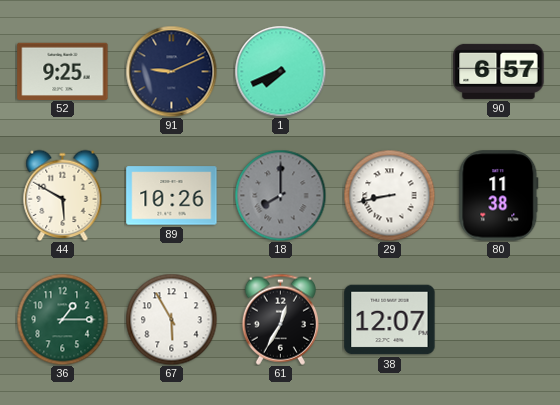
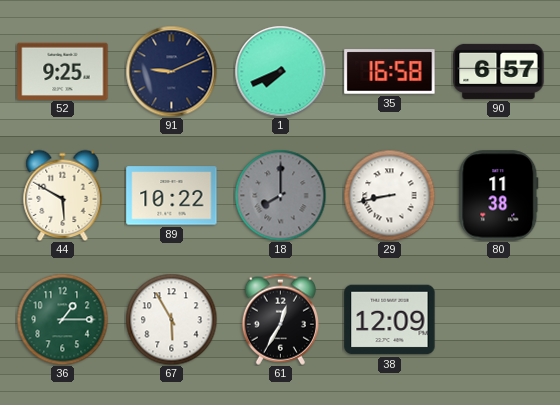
35: none -> 16:58
89: 10:26 -> 10:22
38: 12:07 -> 12:09
